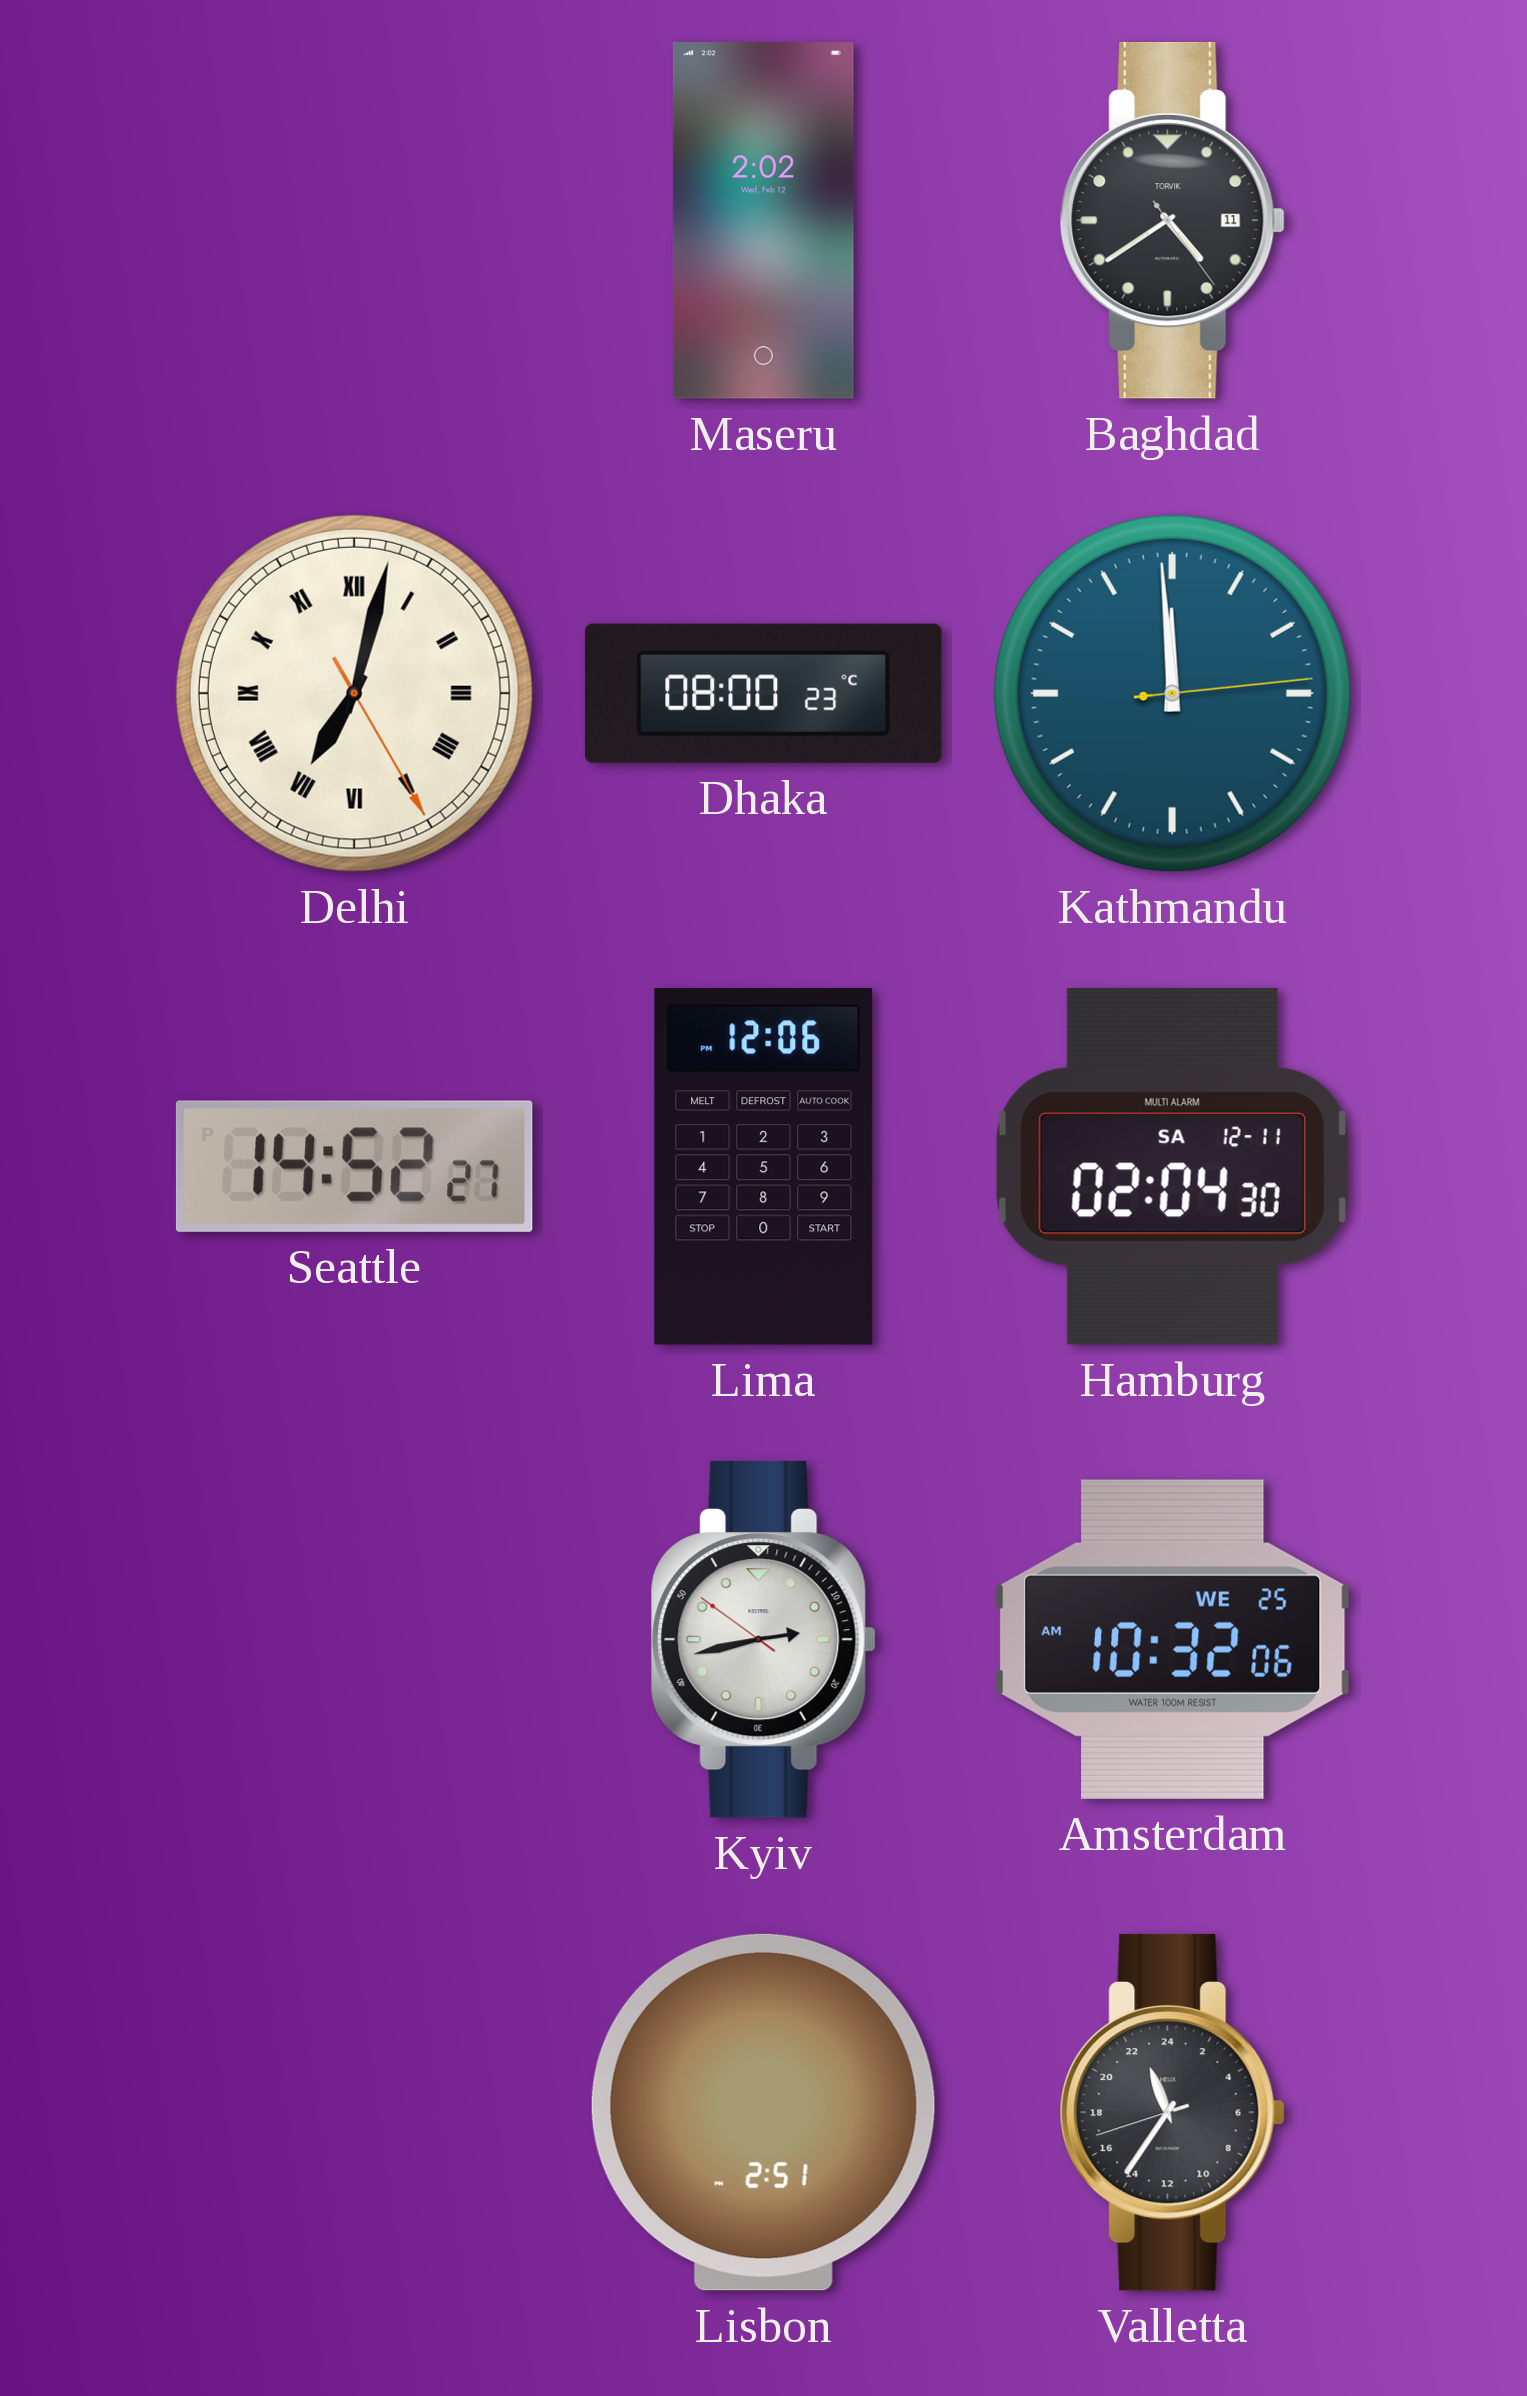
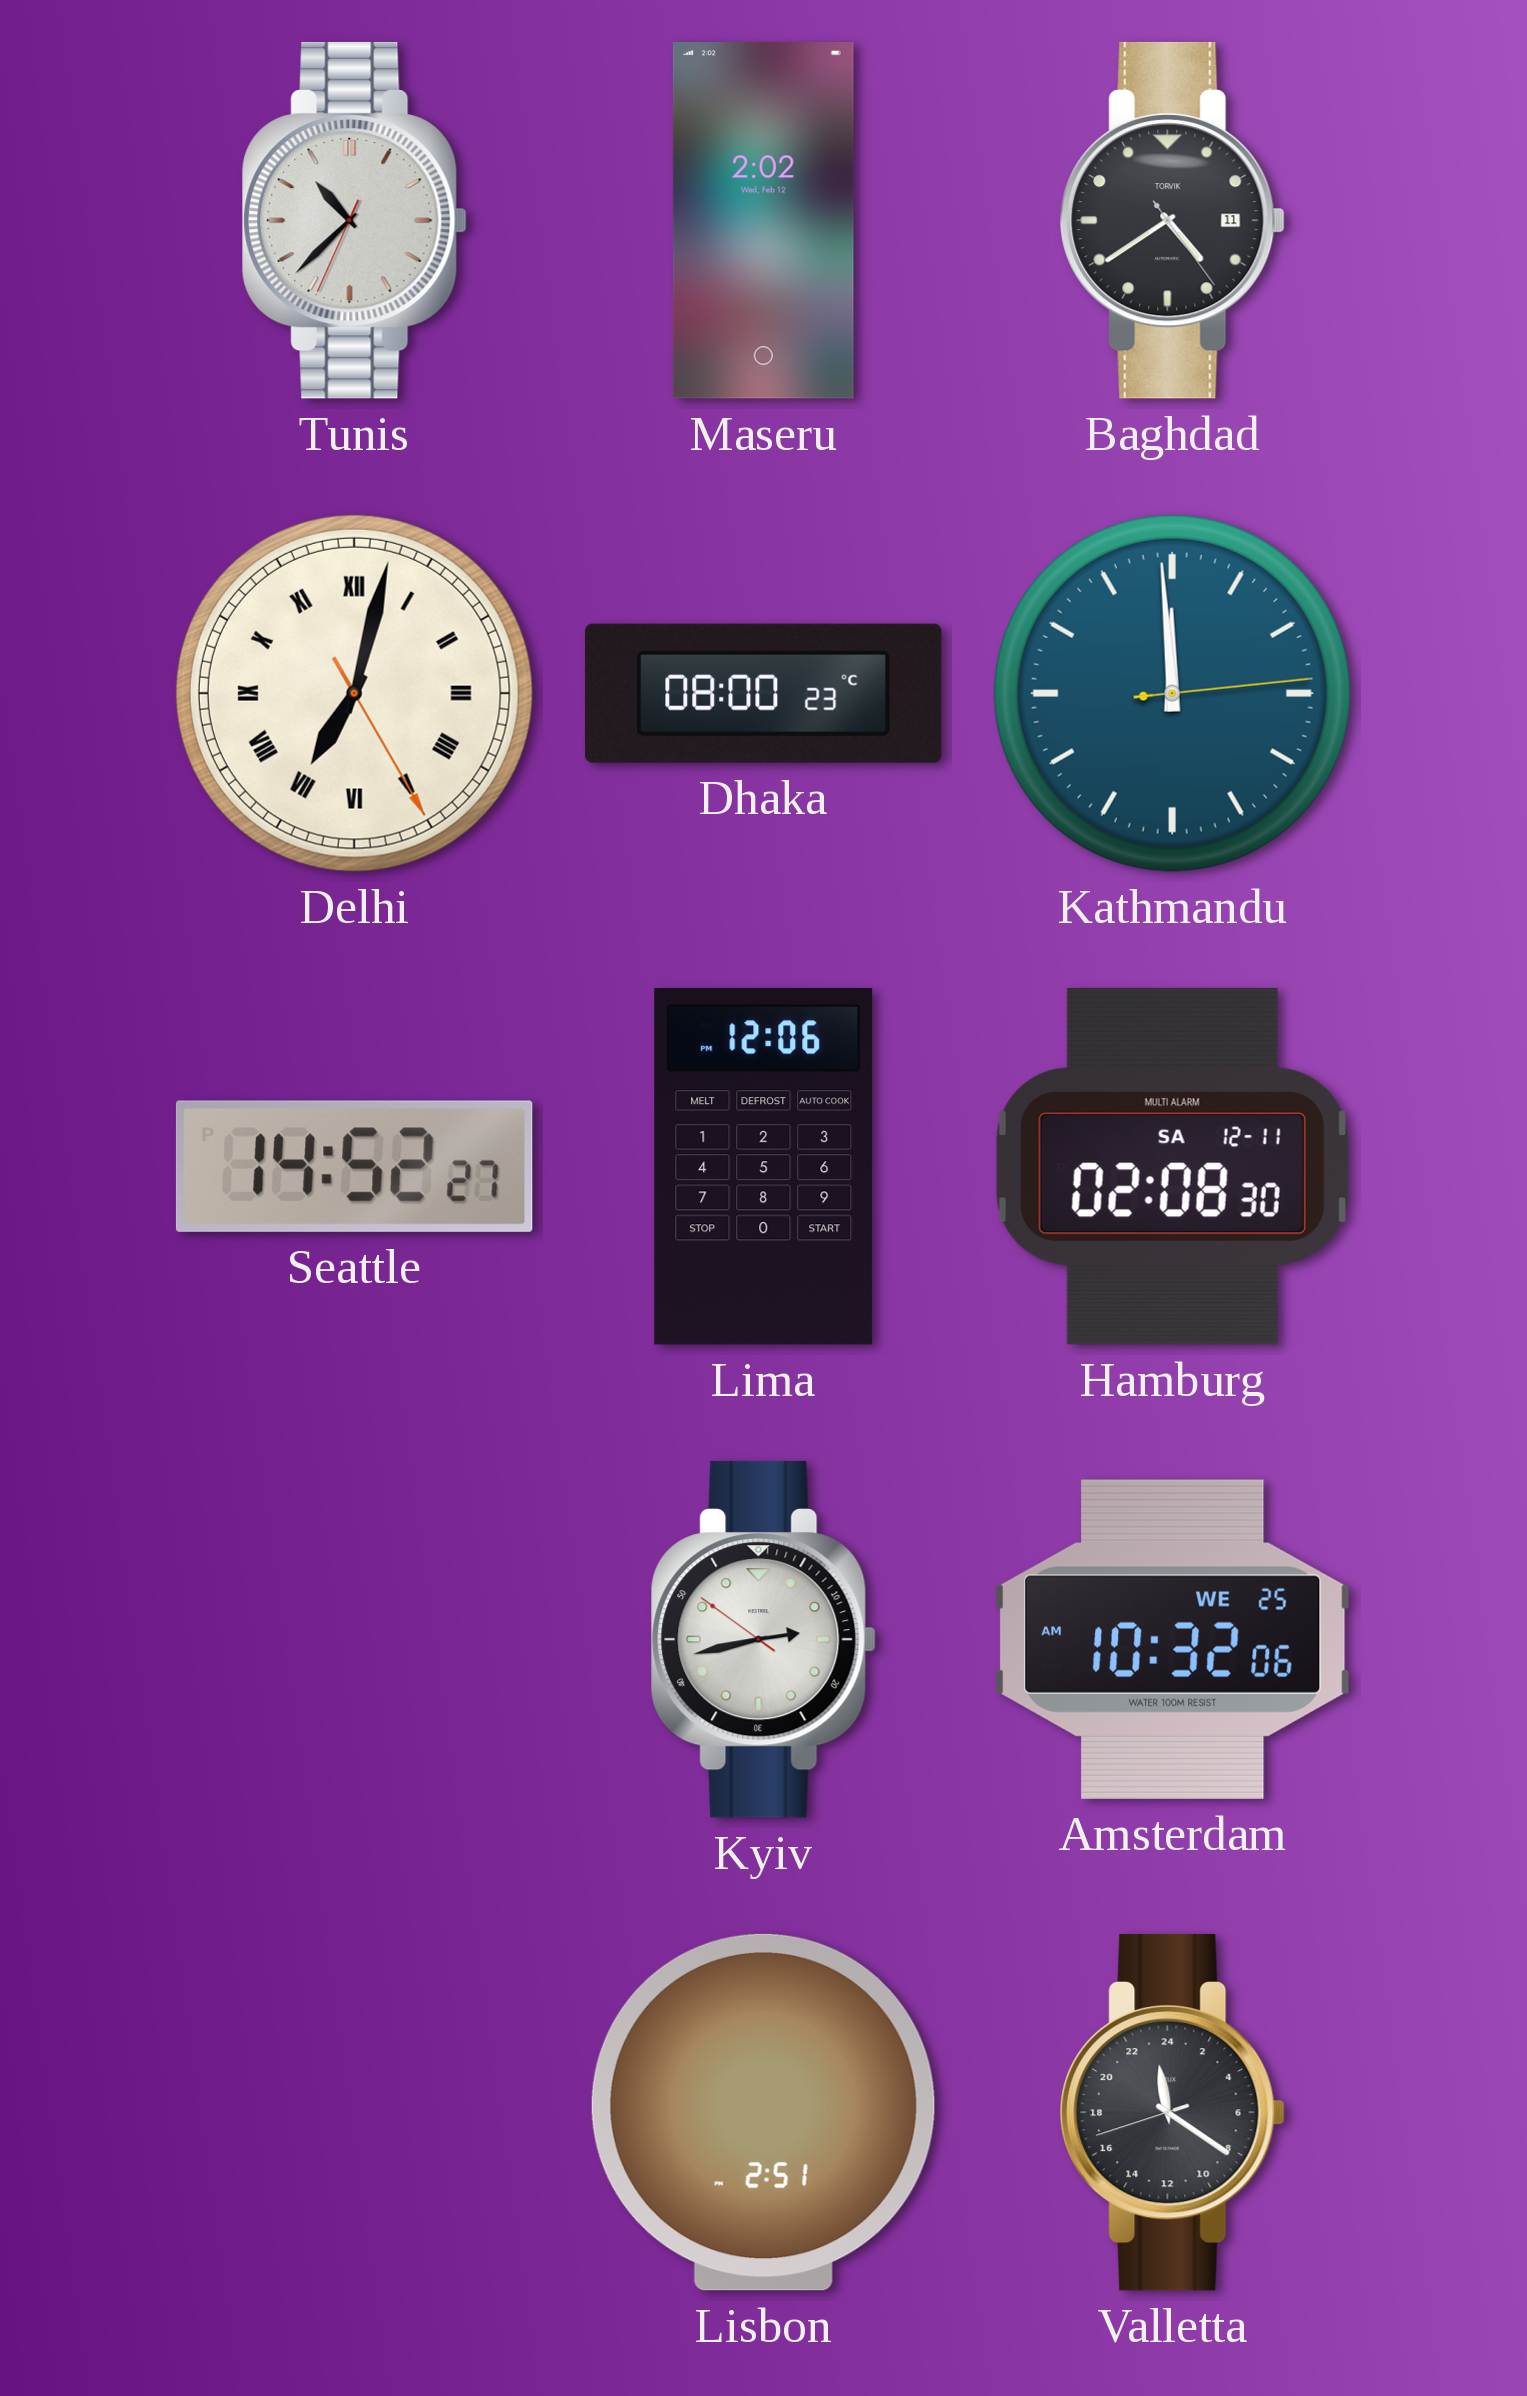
Tunis: none -> 10:37
Hamburg: 02:04 -> 02:08
Valletta: 22:35 -> 23:20
